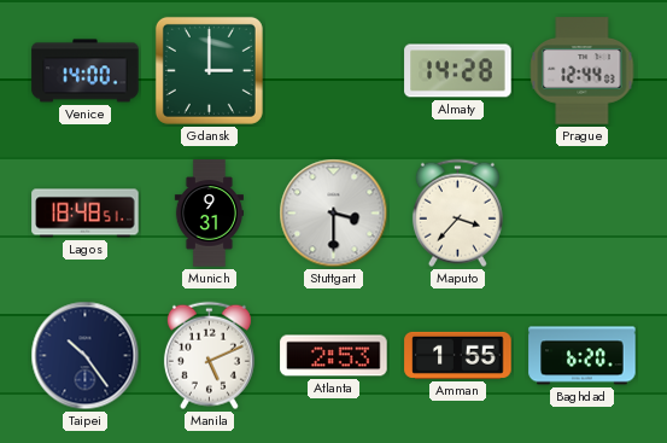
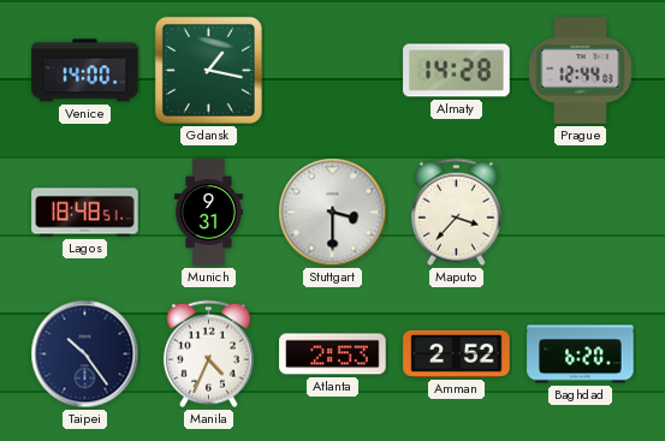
Gdansk: 3:00 -> 1:17
Manila: 5:11 -> 4:34
Amman: 1:55 -> 2:52
